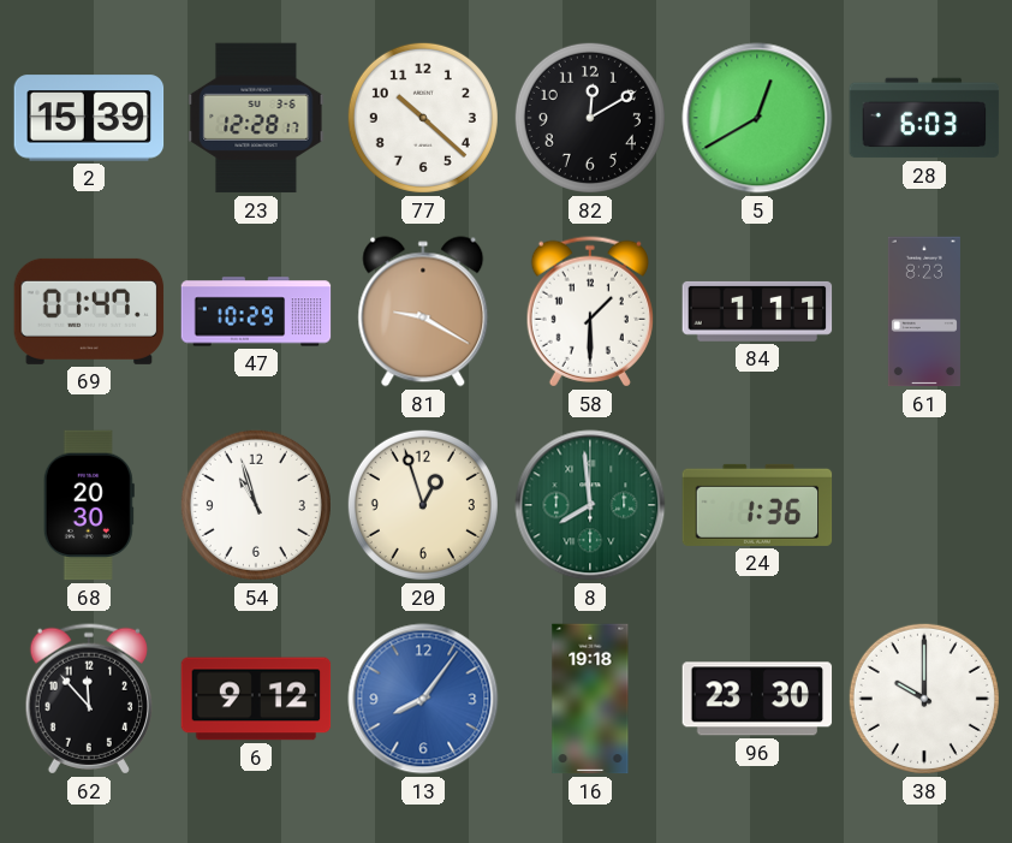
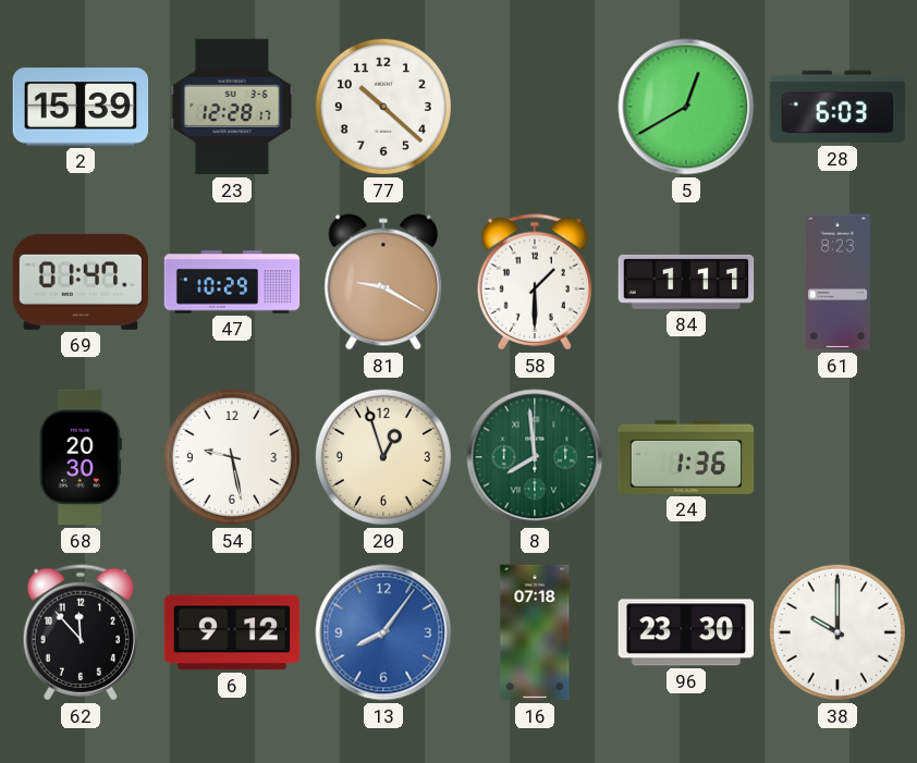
82: 12:10 -> none
54: 10:57 -> 9:28
16: 19:18 -> 07:18
